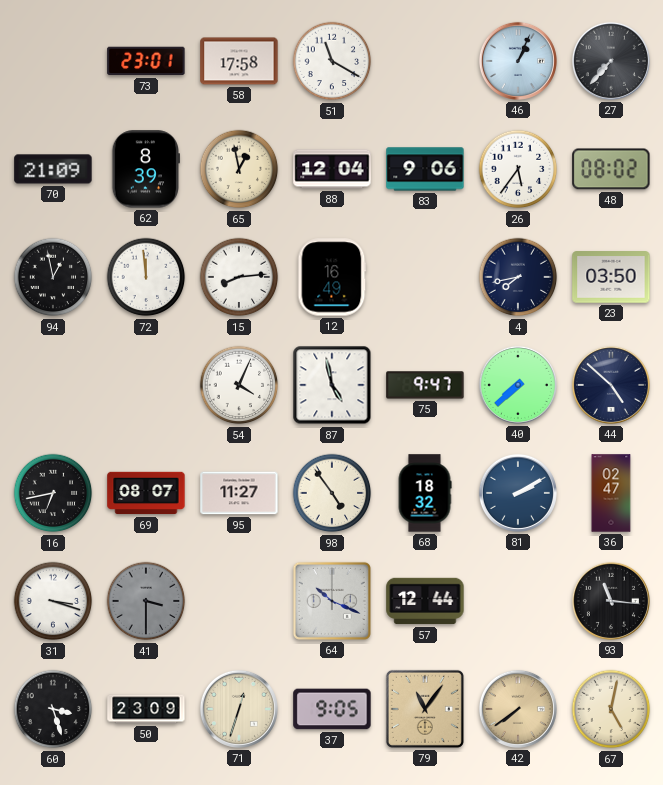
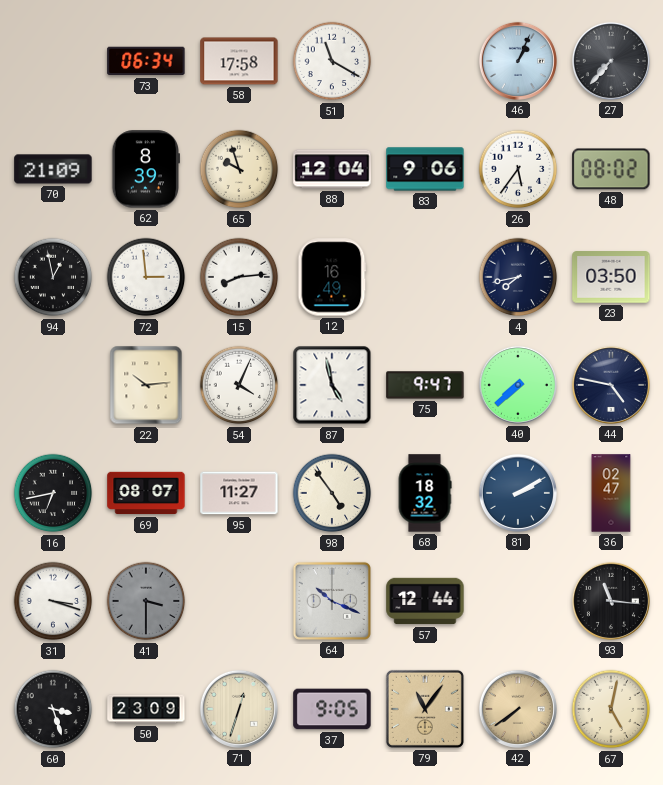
73: 23:01 -> 06:34
65: 12:58 -> 9:57
72: 11:59 -> 2:59
22: none -> 10:14
44: 4:52 -> 4:47
